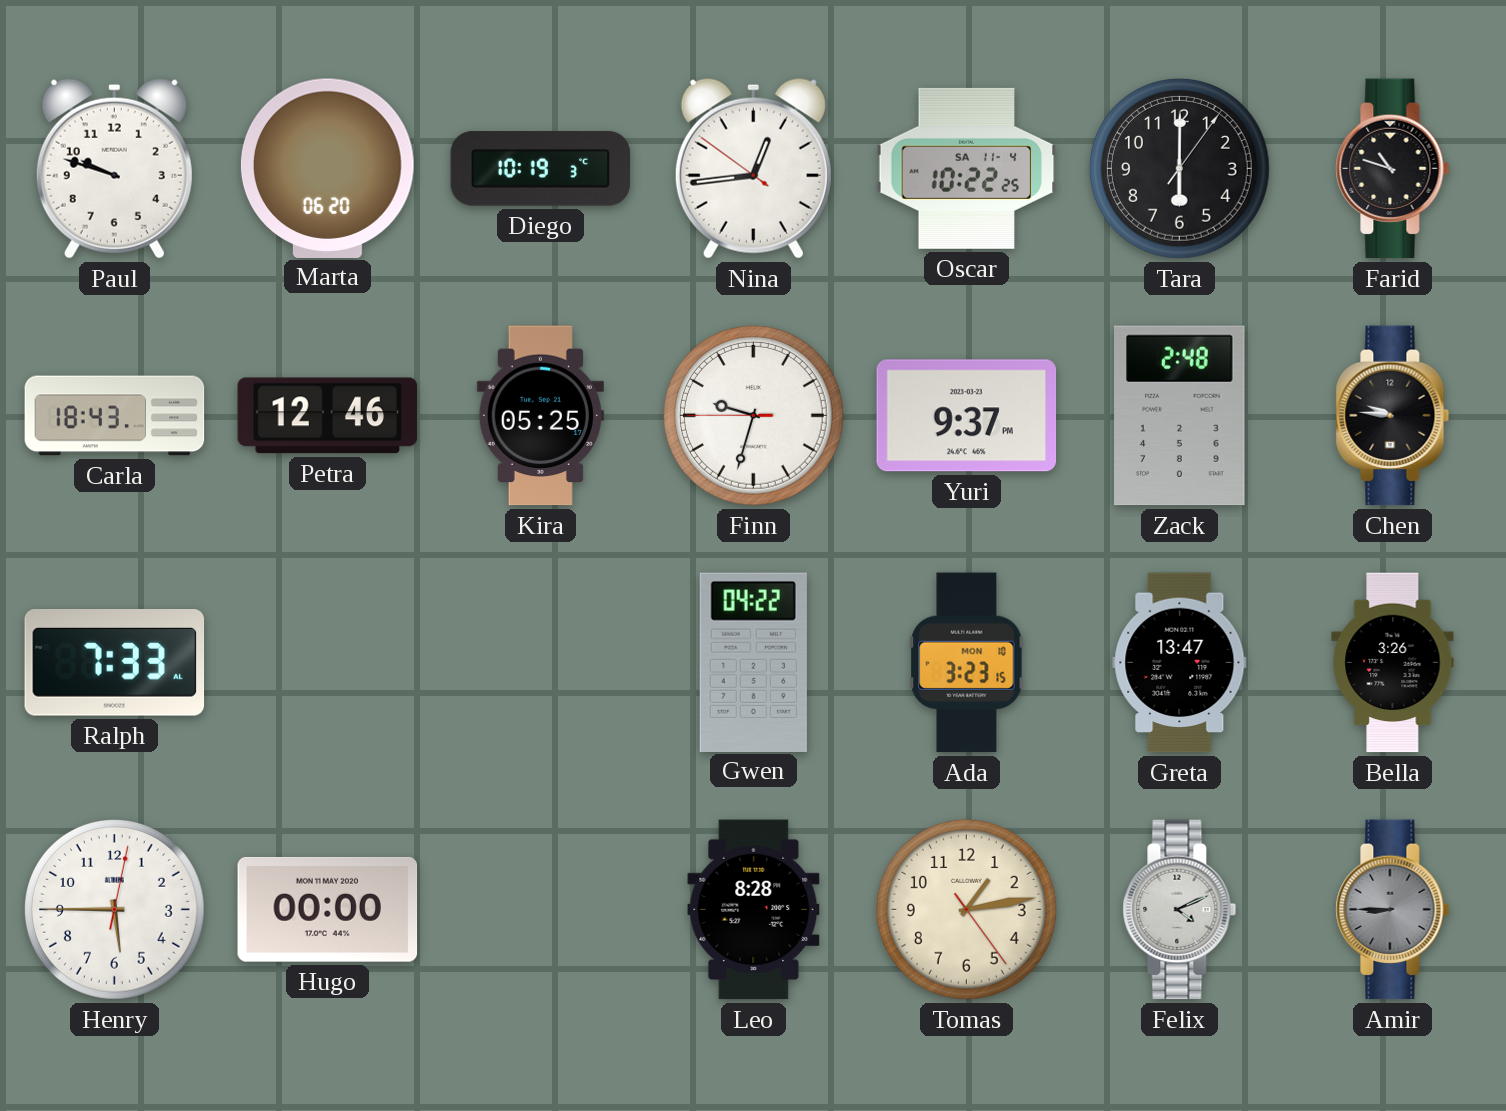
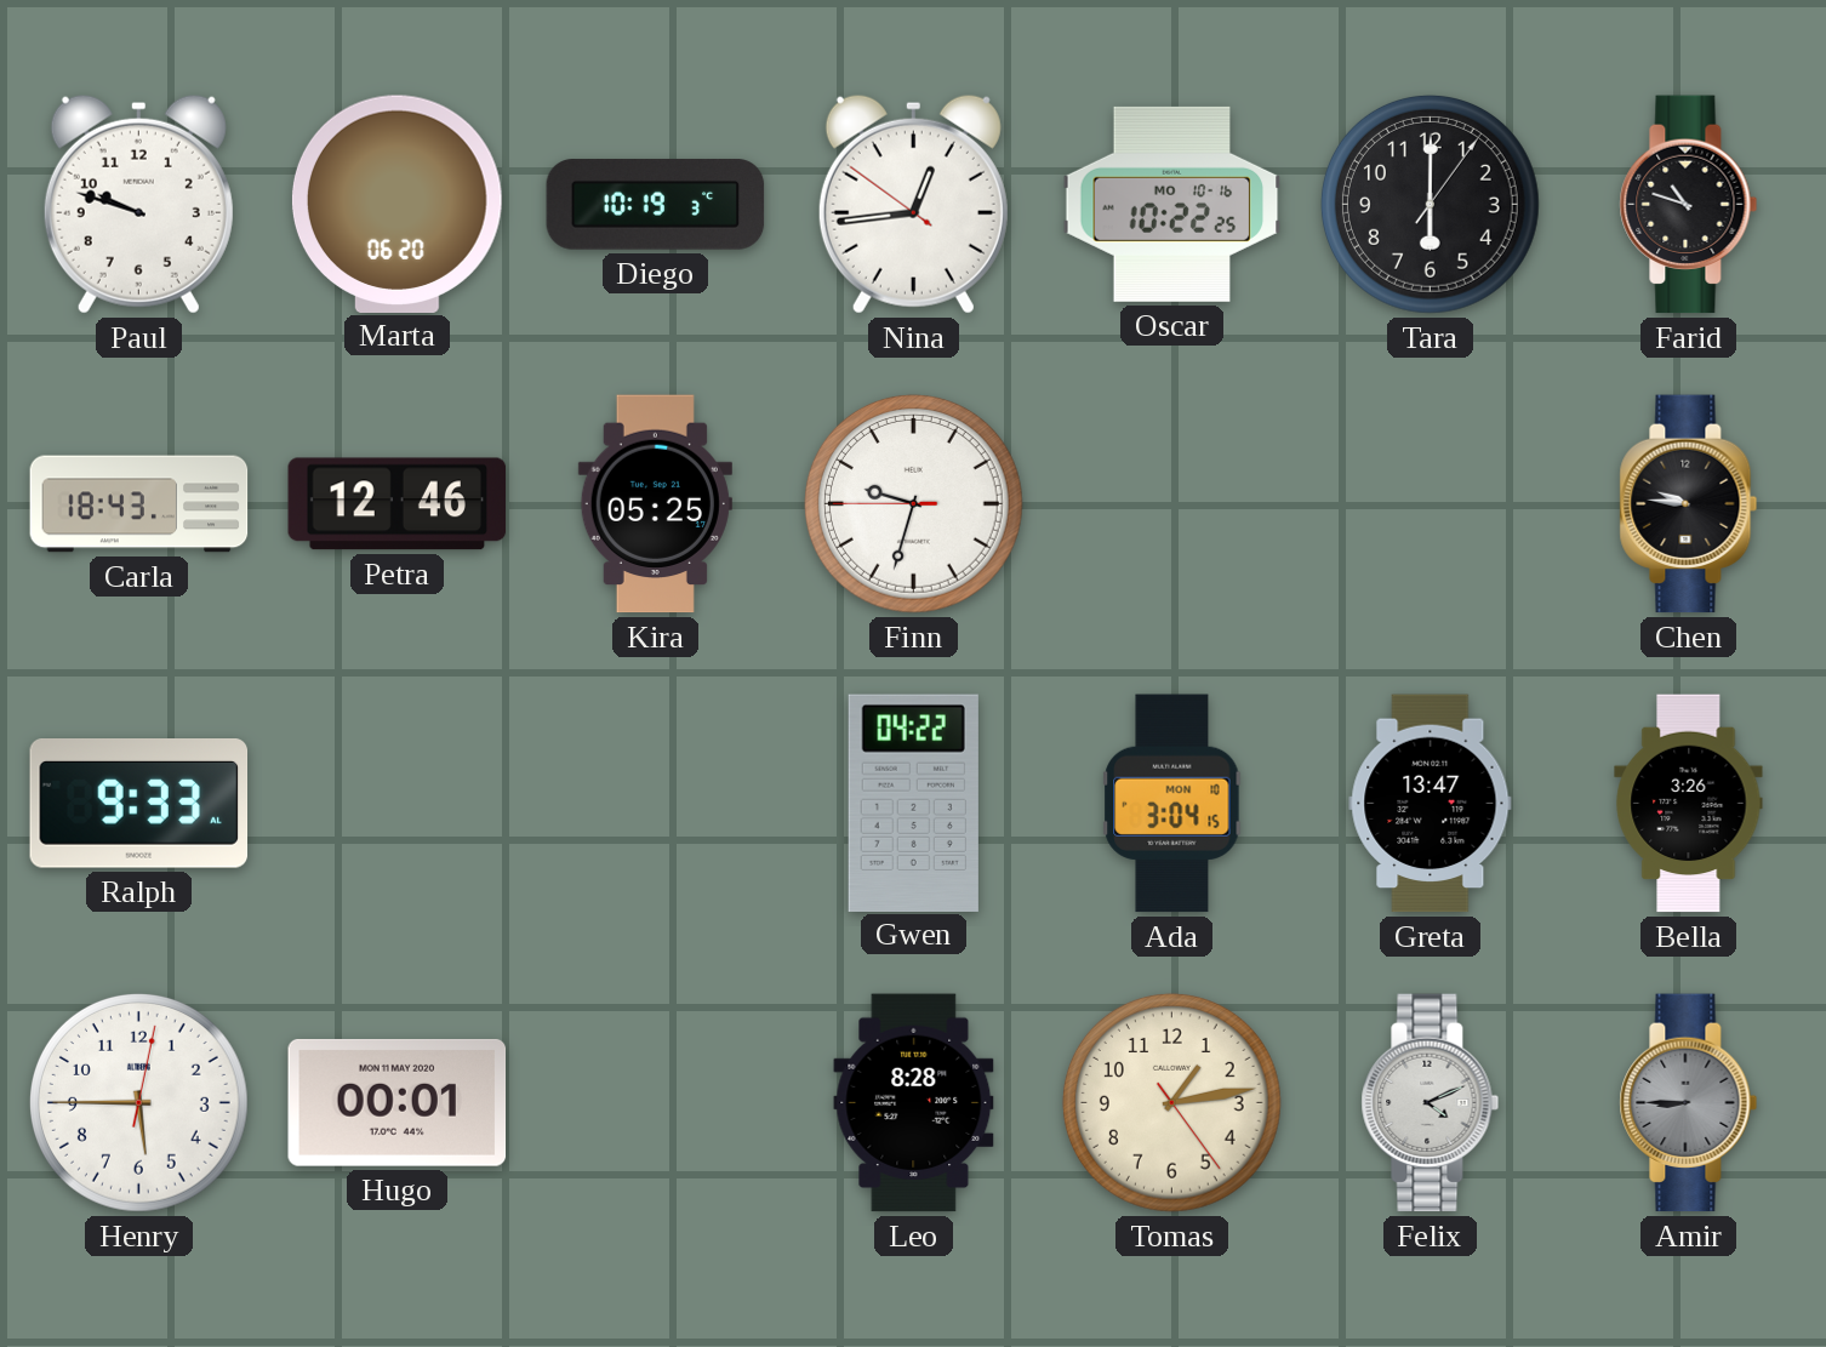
Oscar date: SA 11-4 -> MO 10-16
Yuri: 9:37 -> none
Zack: 2:48 -> none
Ralph: 7:33 -> 9:33
Ada: 3:23 -> 3:04
Hugo: 00:00 -> 00:01
